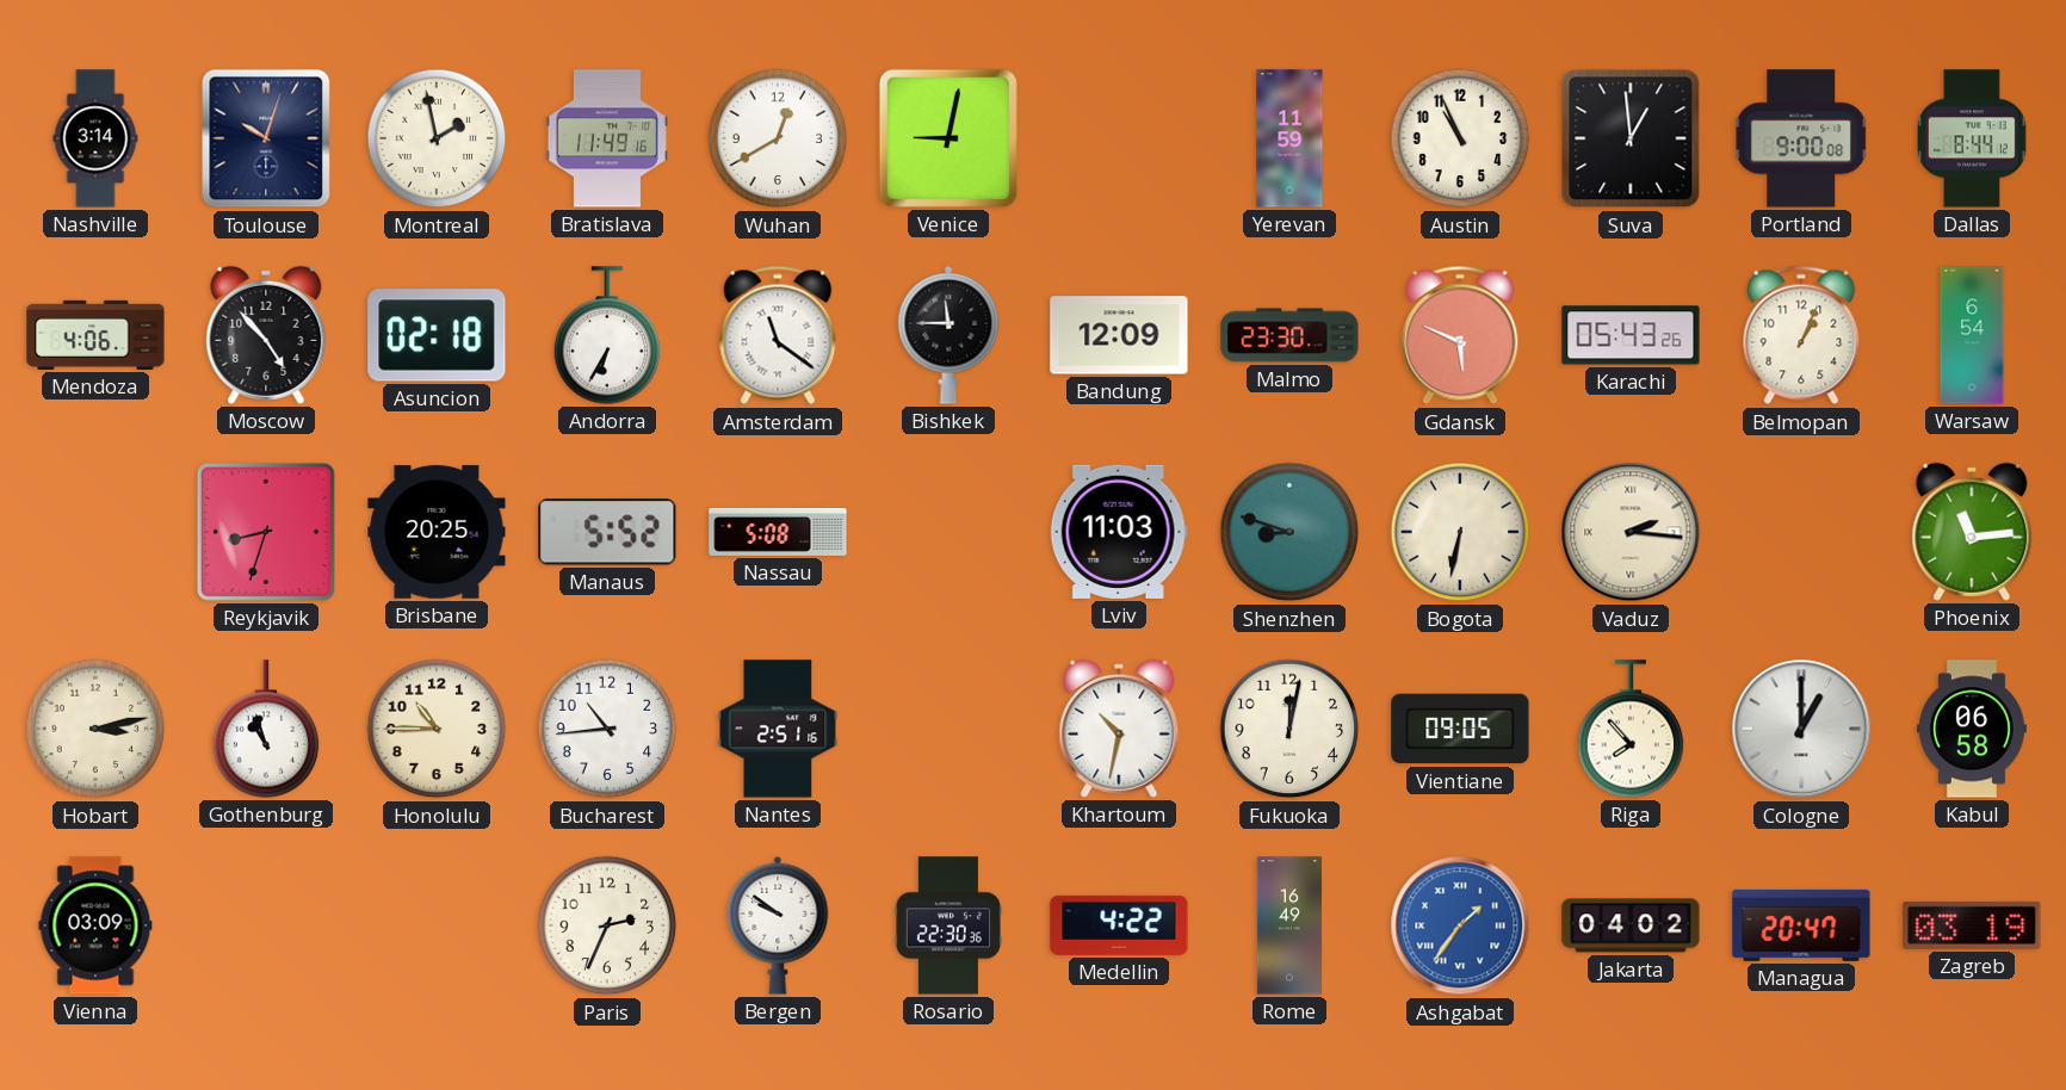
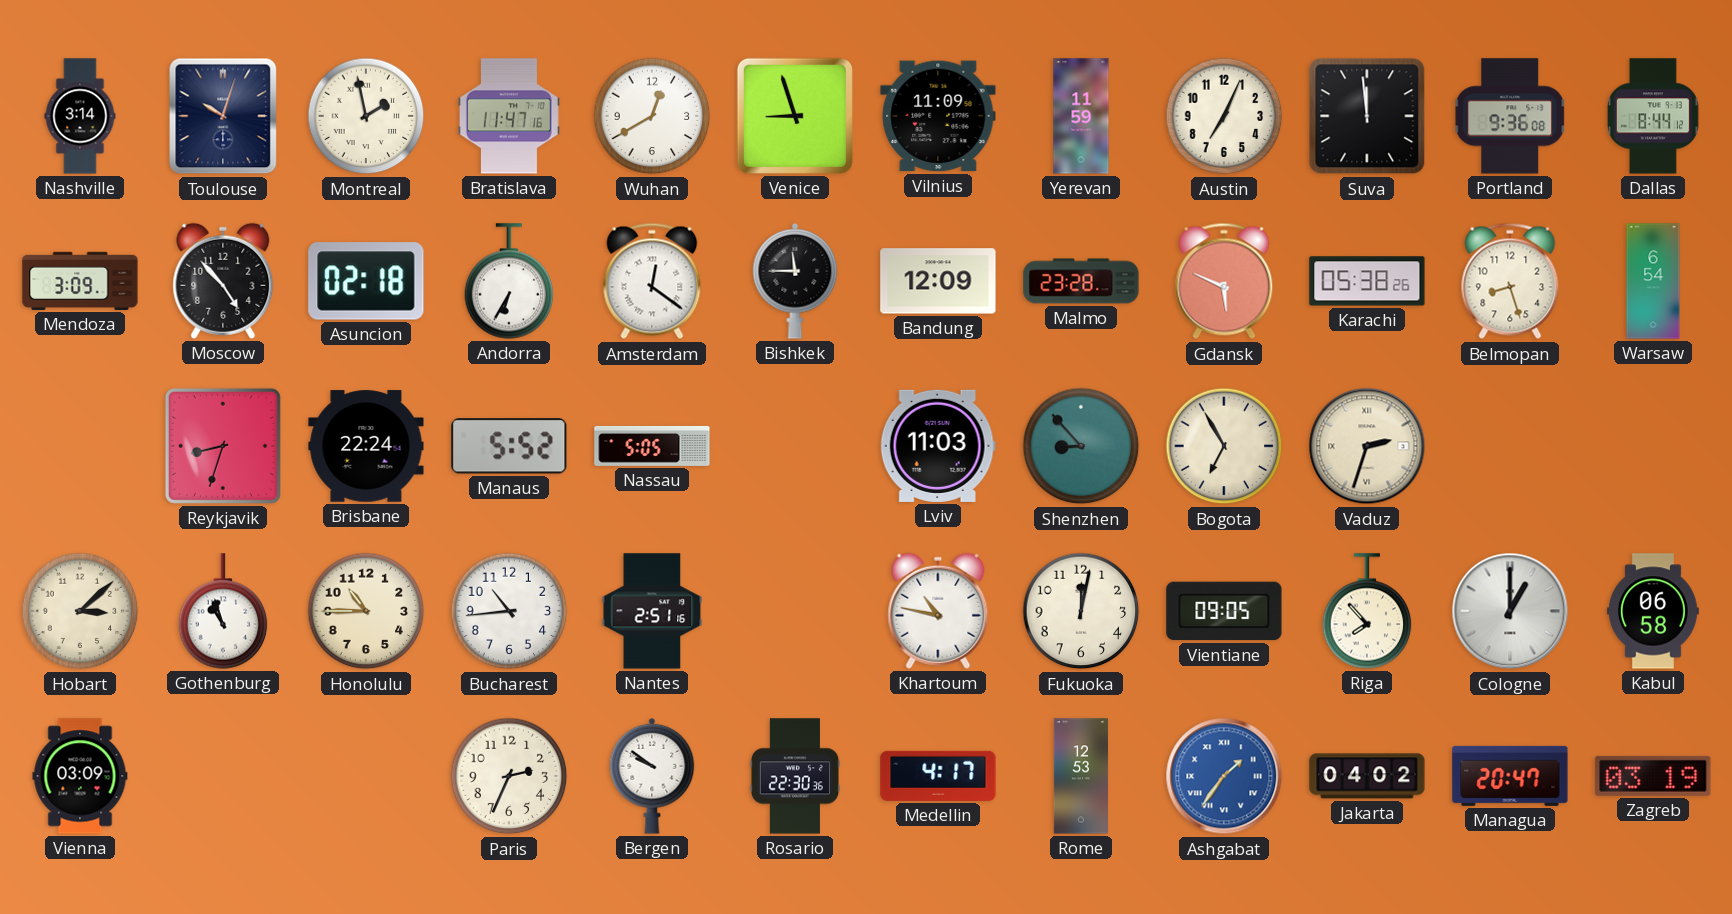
Bratislava: 11:49 -> 11:47
Venice: 9:02 -> 8:57
Vilnius: none -> 11:09
Austin: 10:56 -> 7:04
Suva: 12:59 -> 11:59
Portland: 9:00 -> 9:36
Mendoza: 4:06 -> 3:09
Amsterdam: 11:21 -> 12:21
Malmo: 23:30 -> 23:28
Karachi: 05:43 -> 05:38
Belmopan: 1:04 -> 8:27
Brisbane: 20:25 -> 22:24
Nassau: 5:08 -> 5:05
Shenzhen: 8:48 -> 8:53
Bogota: 6:32 -> 6:55
Vaduz: 2:16 -> 2:33
Phoenix: 11:14 -> none
Hobart: 3:13 -> 3:08
Khartoum: 10:32 -> 10:47
Medellin: 4:22 -> 4:17
Rome: 16:49 -> 12:53
